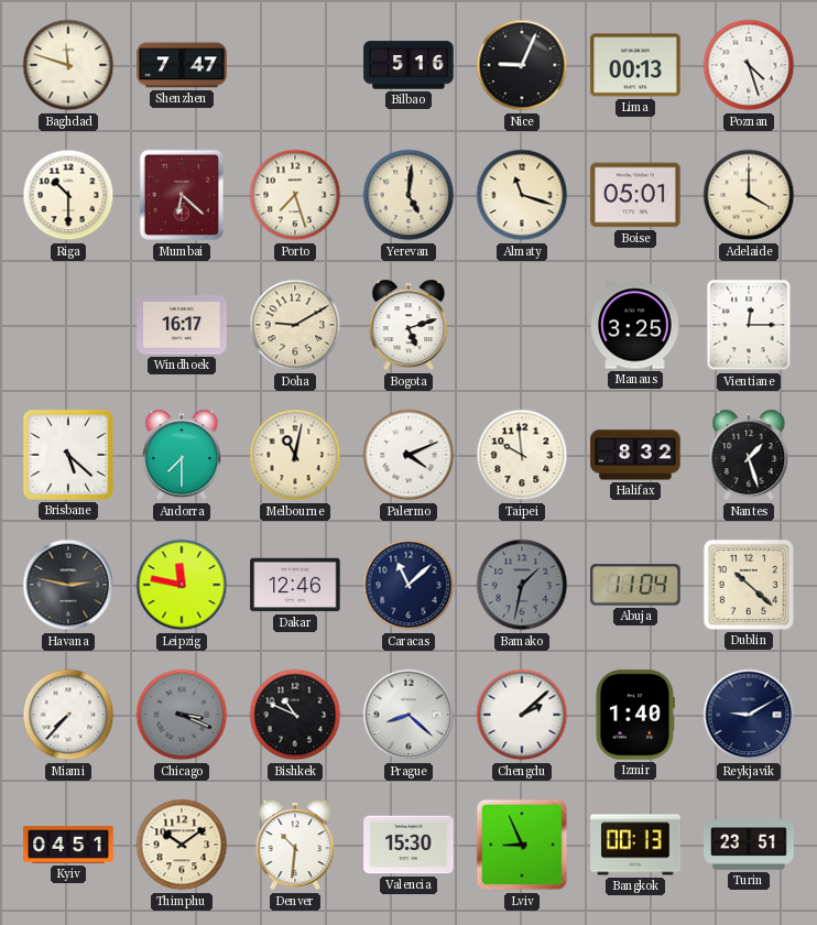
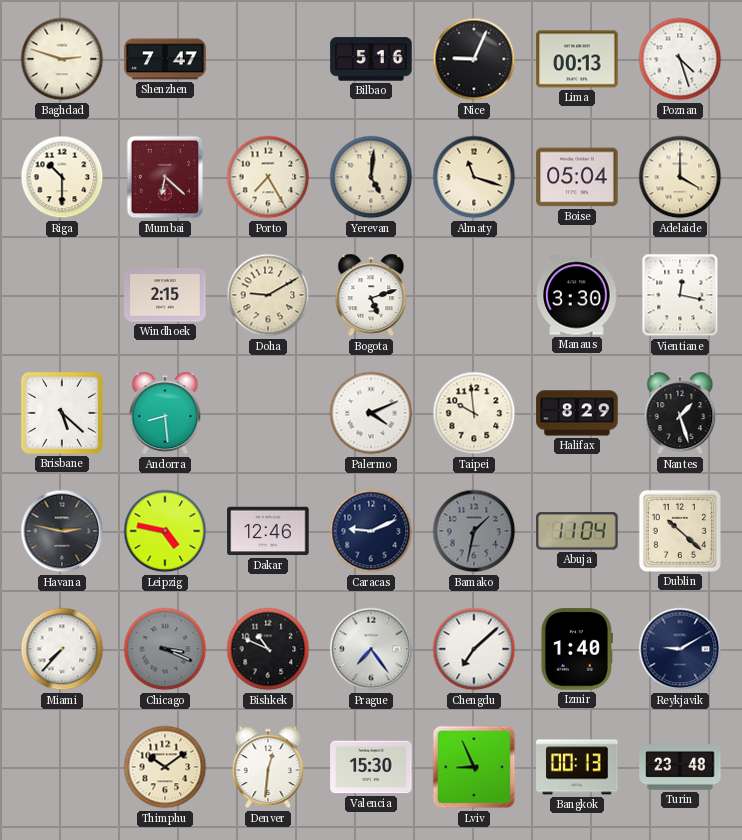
Baghdad: 11:48 -> 2:48
Porto: 7:27 -> 7:25
Boise: 05:01 -> 05:04
Windhoek: 16:17 -> 2:15
Manaus: 3:25 -> 3:30
Vientiane: 12:15 -> 12:17
Andorra: 7:30 -> 8:29
Melbourne: 11:02 -> none
Halifax: 8:32 -> 8:29
Leipzig: 11:47 -> 4:47
Caracas: 11:08 -> 9:11
Prague: 8:22 -> 7:24
Chengdu: 2:08 -> 7:08
Kyiv: 04:51 -> none
Denver: 10:31 -> 12:31
Turin: 23:51 -> 23:48
